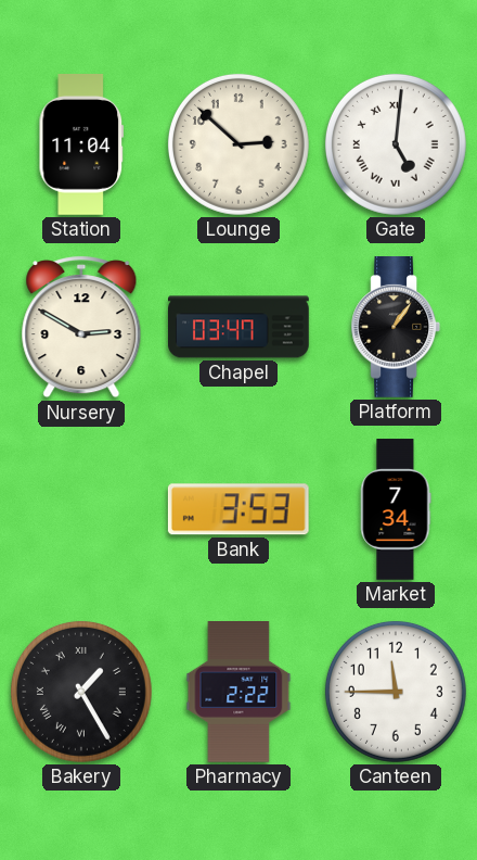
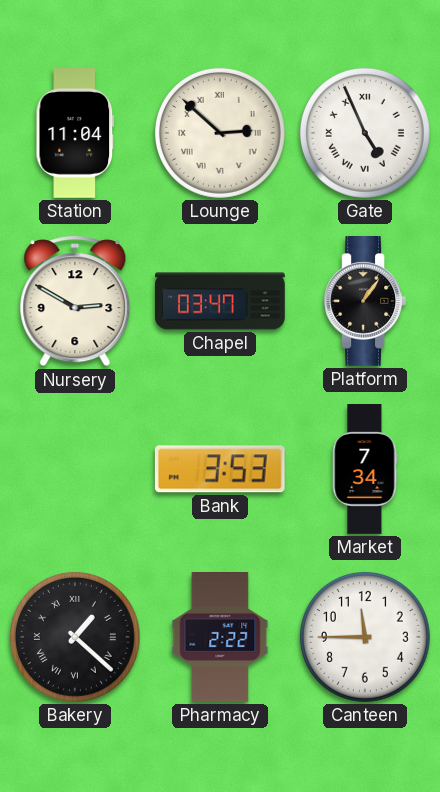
Lounge numerals: Arabic -> Roman
Gate: 5:01 -> 4:56
Bakery: 1:25 -> 1:22
